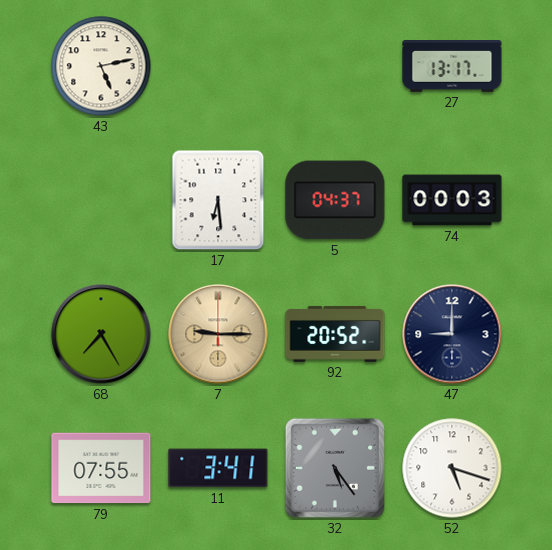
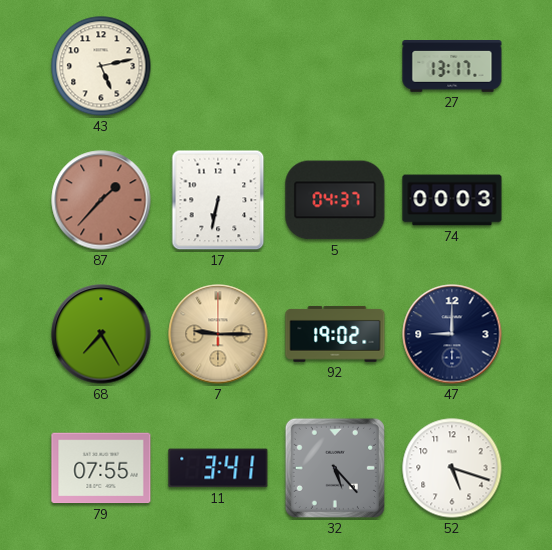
87: none -> 1:37
17: 6:29 -> 6:32
92: 20:52 -> 19:02
32: 5:24 -> 5:23
